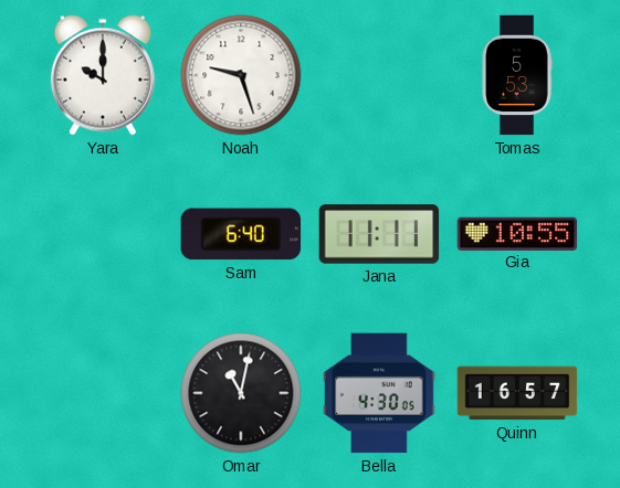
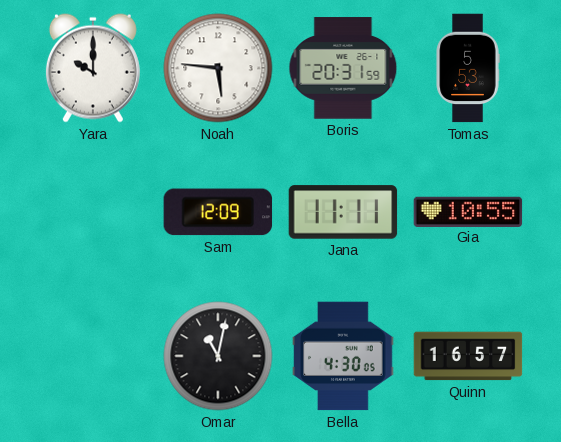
Noah: 9:27 -> 5:46
Boris: none -> 20:31
Sam: 6:40 -> 12:09
